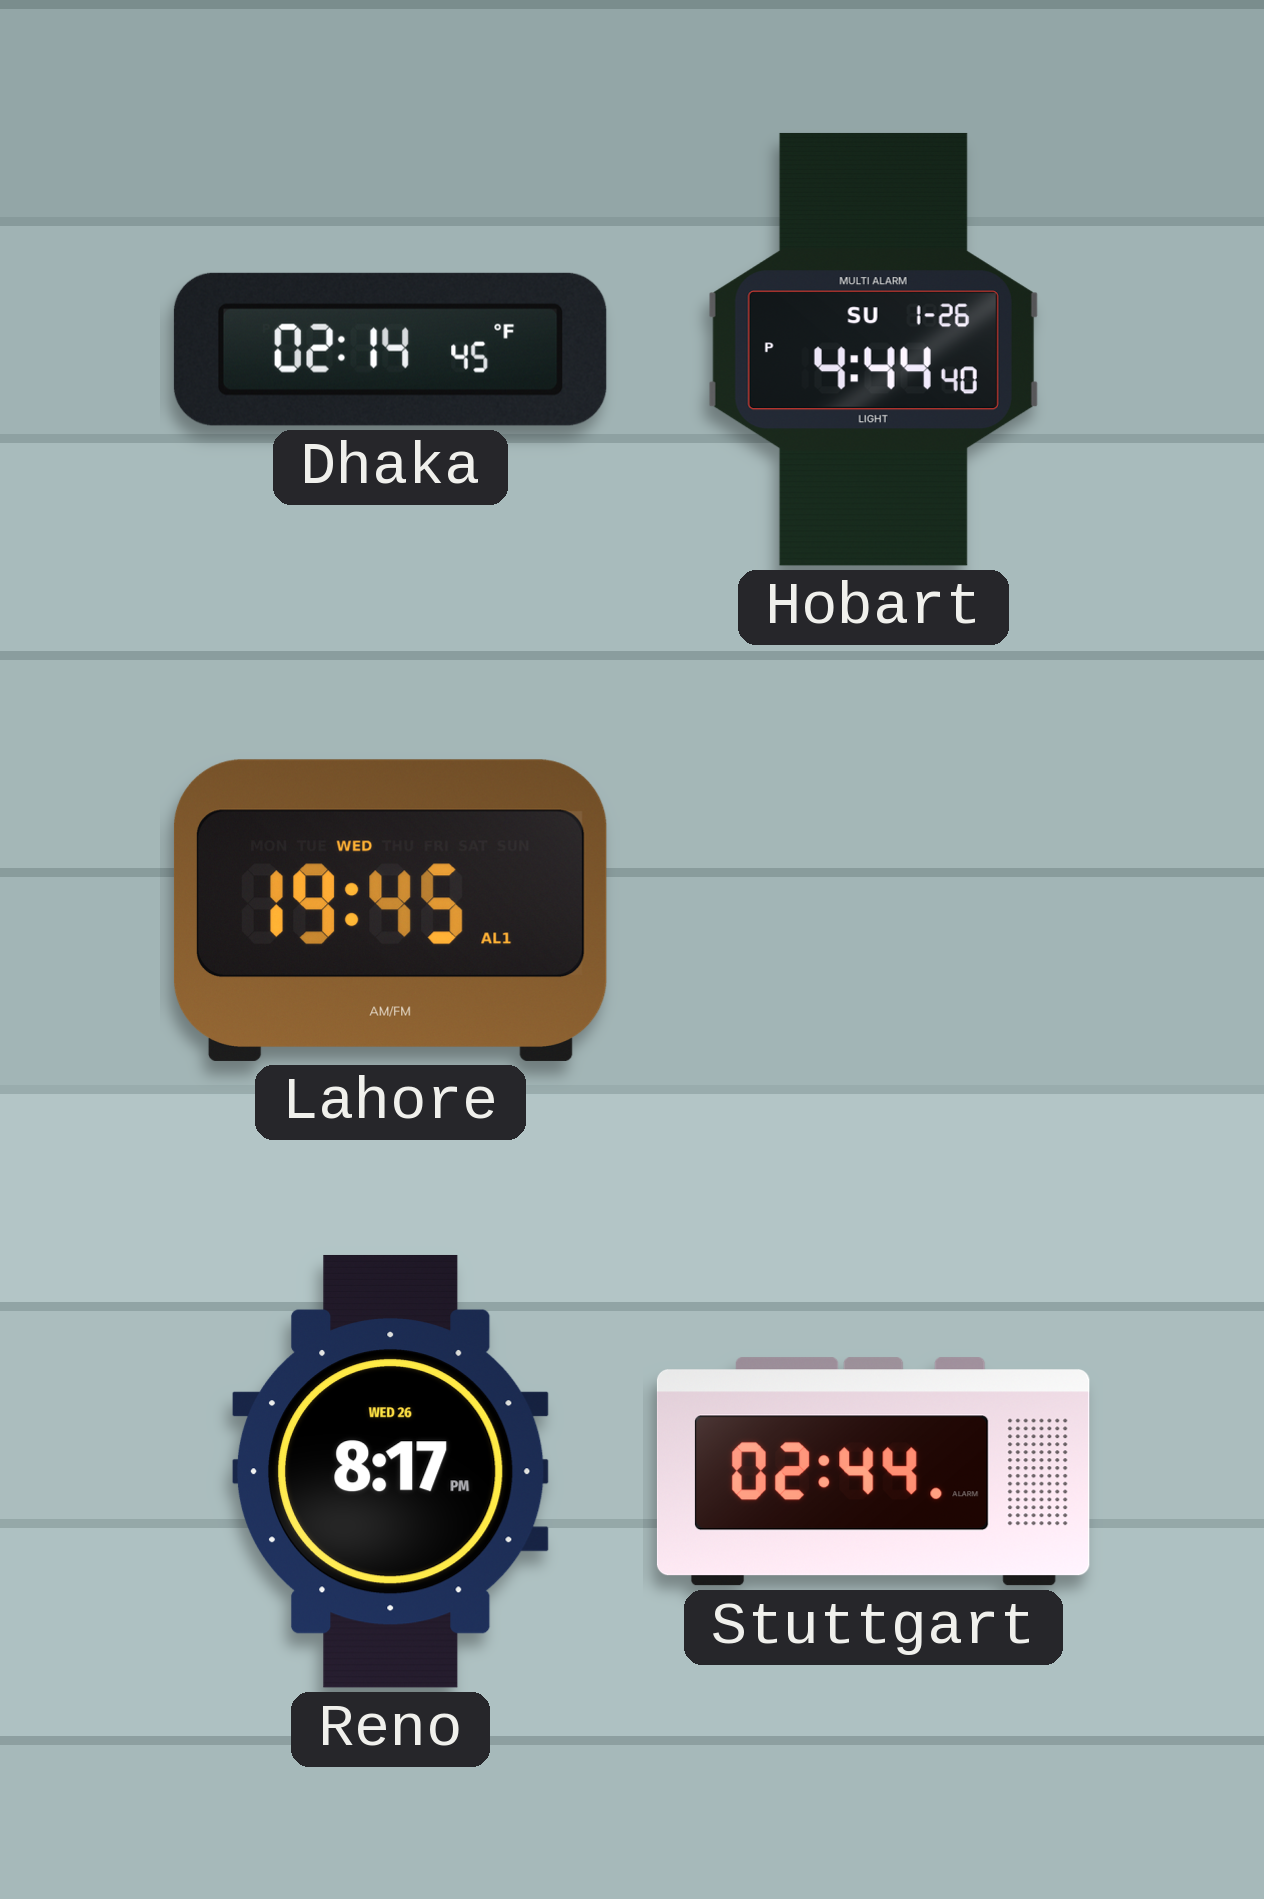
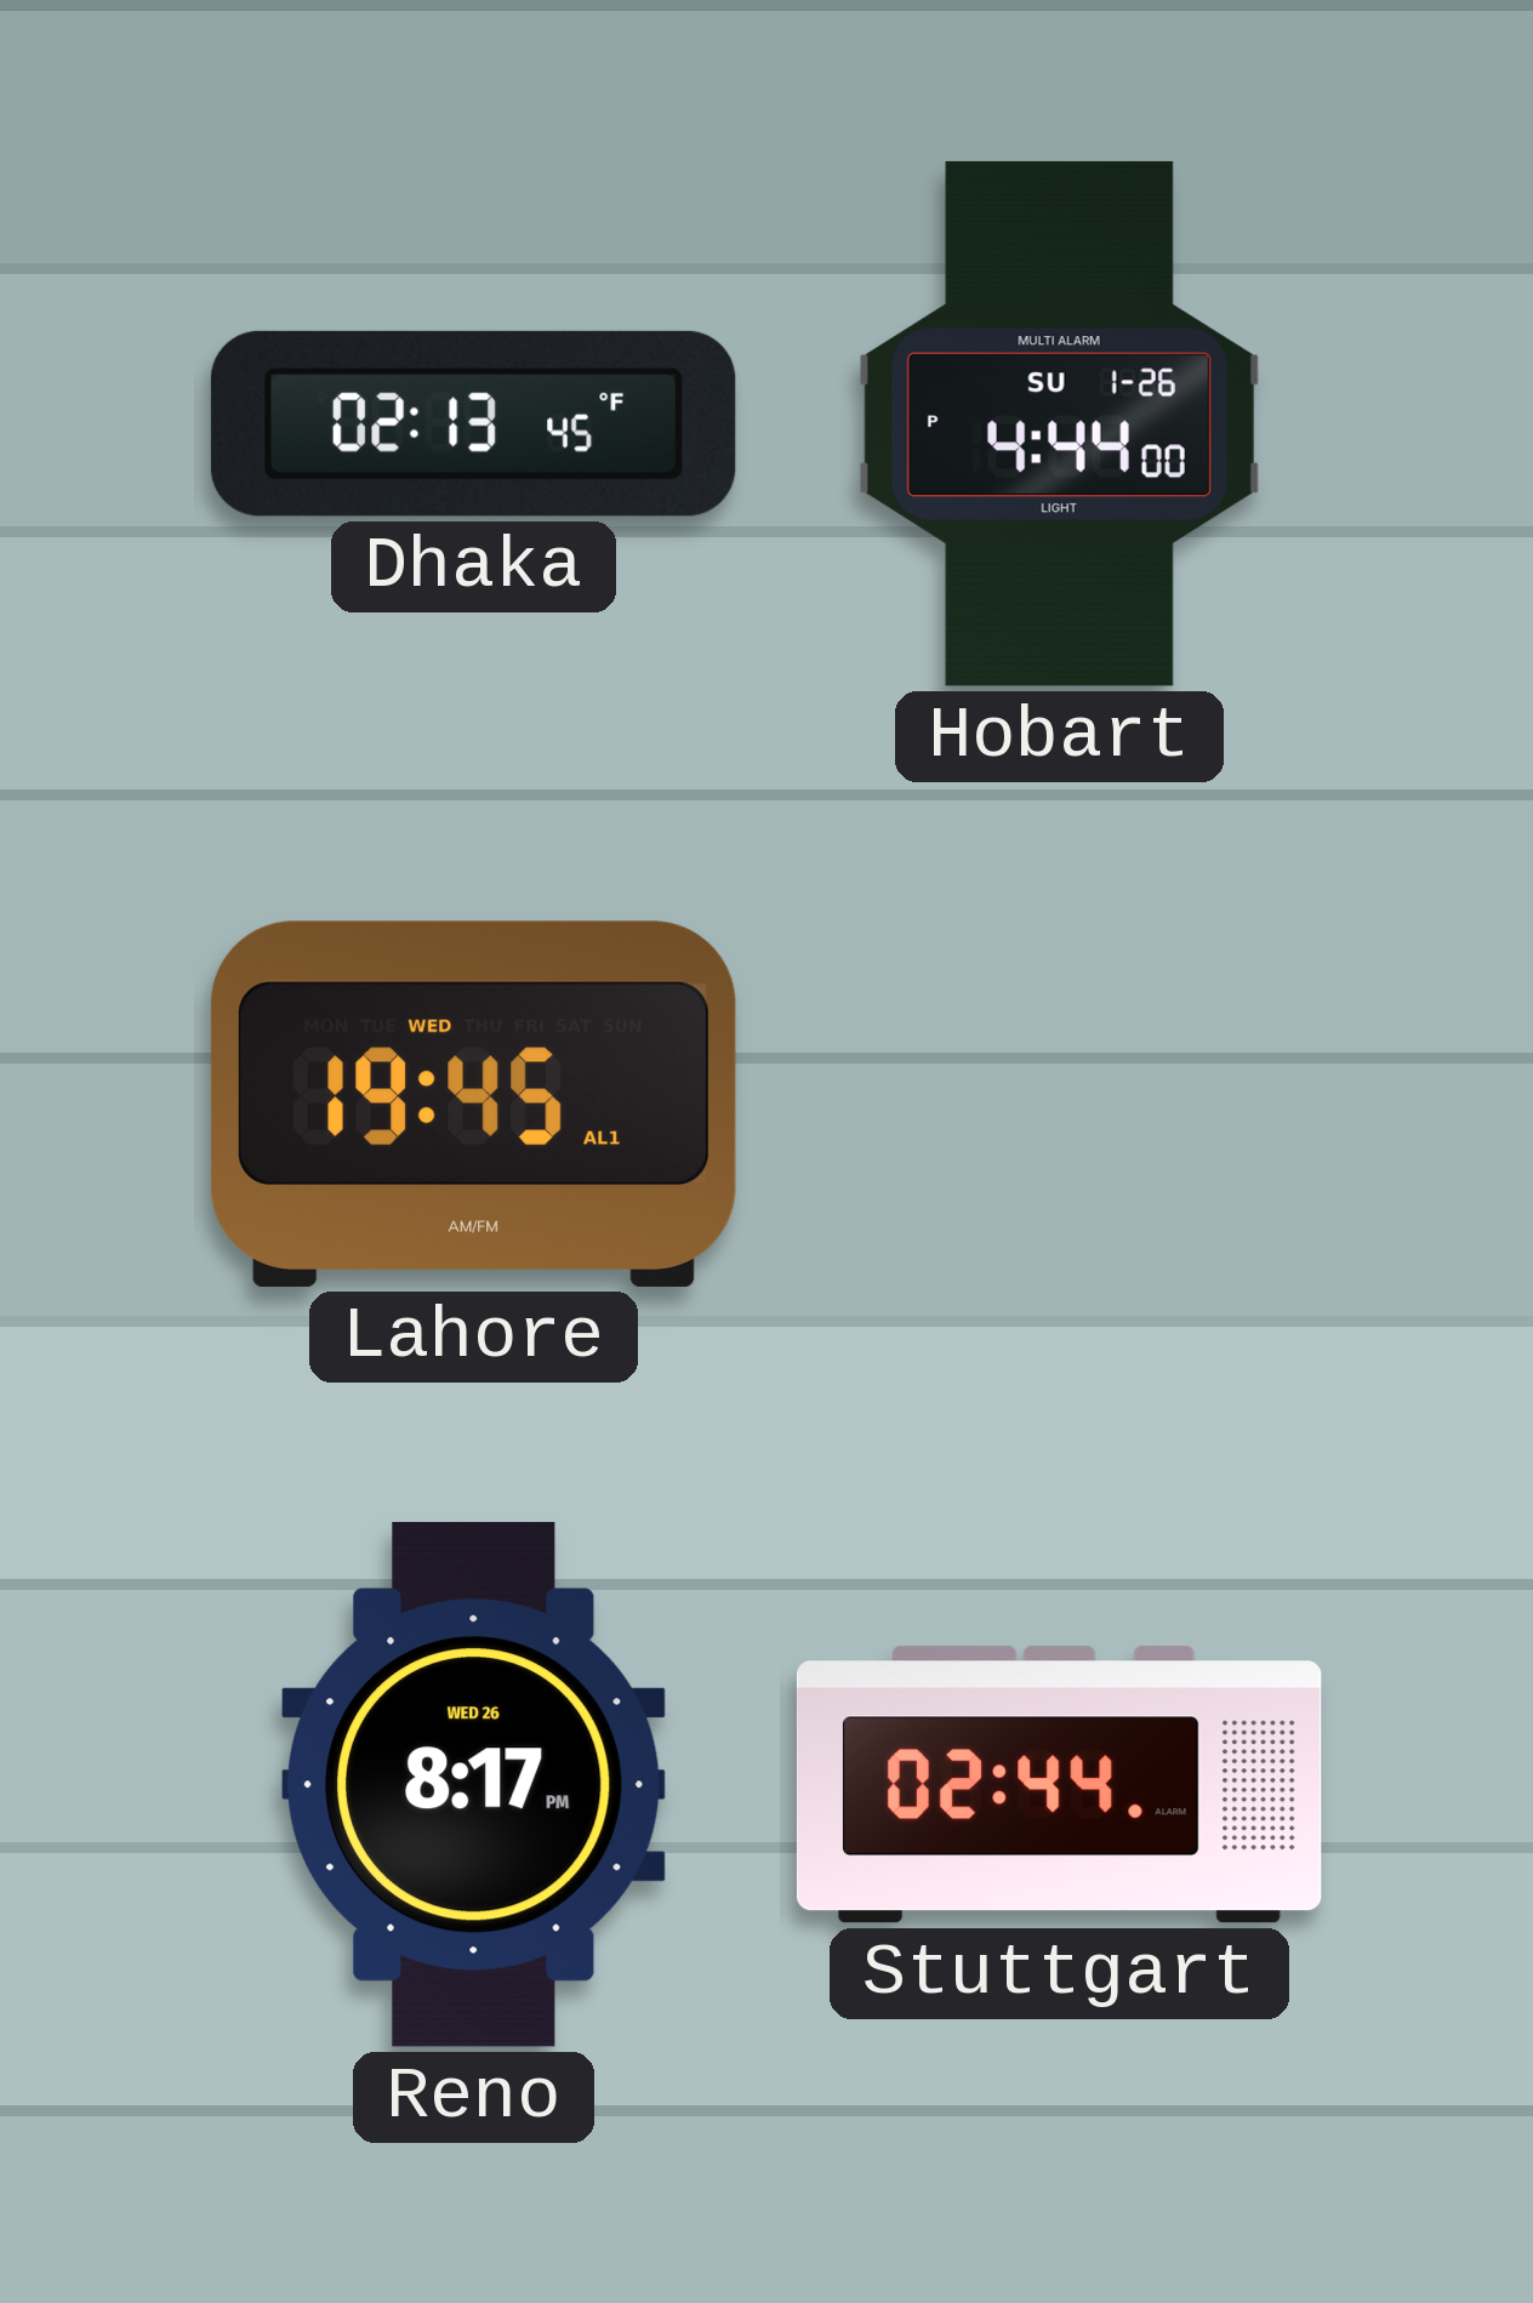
Dhaka: 02:14 -> 02:13
Hobart: 4:44:40 PM -> 4:44:00 PM
